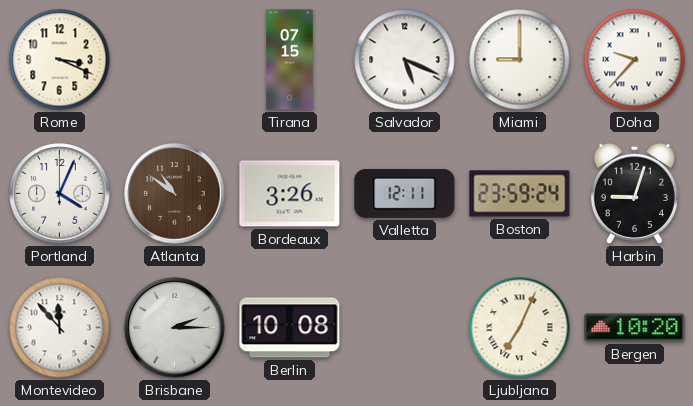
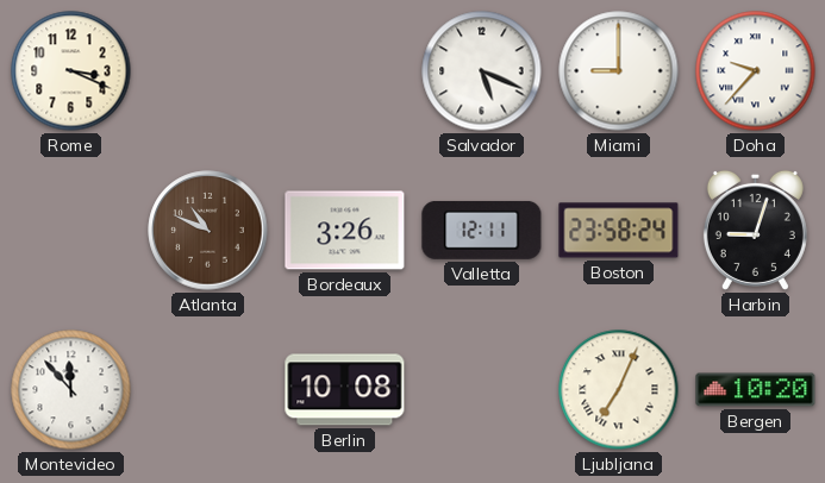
Tirana: 07:15 -> none
Portland: 4:04 -> none
Atlanta: 10:51 -> 10:49
Boston: 23:59 -> 23:58
Brisbane: 2:15 -> none
